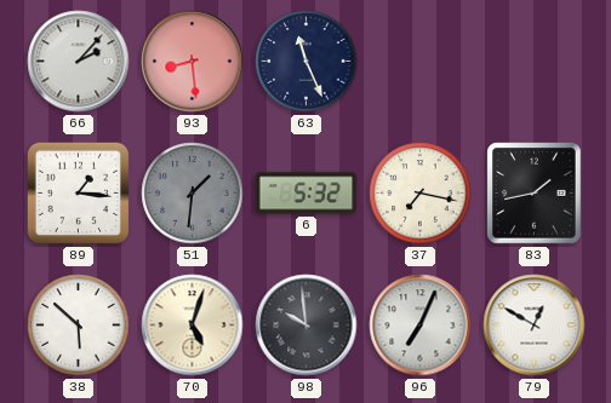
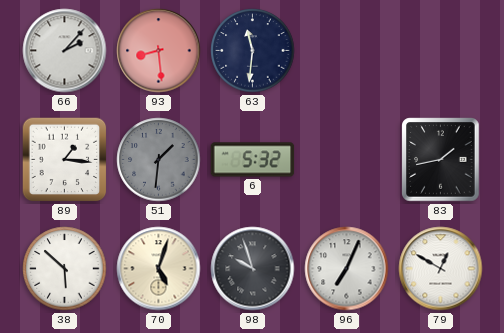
63: 11:26 -> 11:31
37: 7:17 -> none
98: 9:59 -> 9:57
